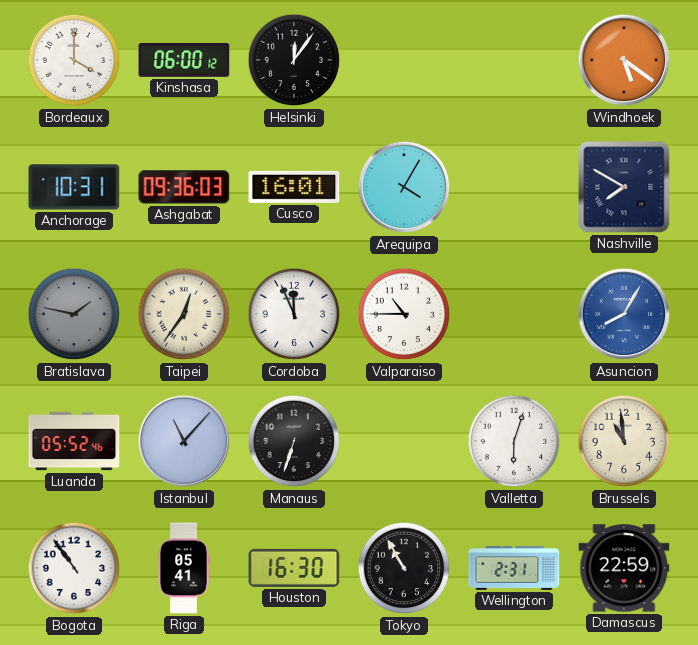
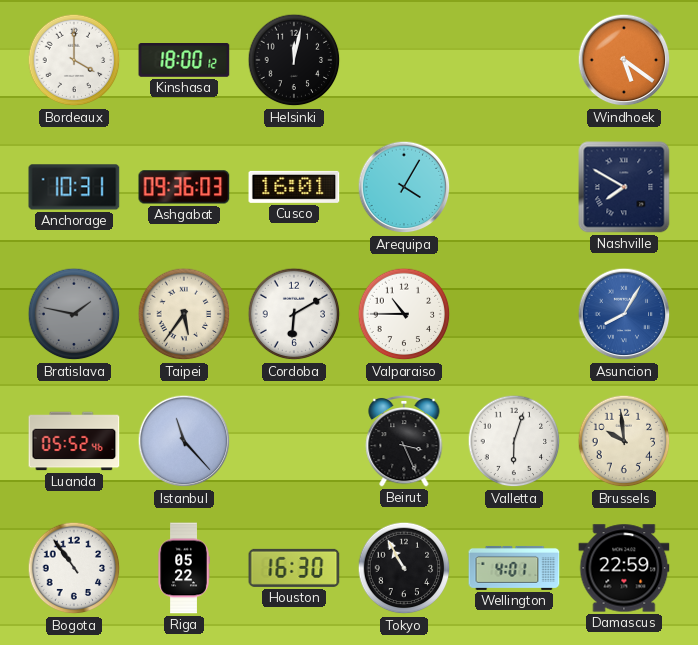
Kinshasa: 06:00 -> 18:00
Helsinki: 12:06 -> 12:02
Taipei: 12:36 -> 5:36
Cordoba: 11:56 -> 6:10
Istanbul: 11:07 -> 11:23
Manaus: 6:33 -> none
Beirut: none -> 3:26
Brussels: 10:59 -> 9:59
Riga: 05:41 -> 05:22
Wellington: 2:31 -> 4:01
